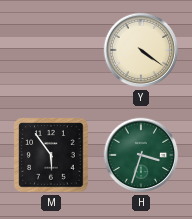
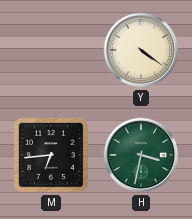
M: 5:54 -> 6:44
H: 3:33 -> 3:32
